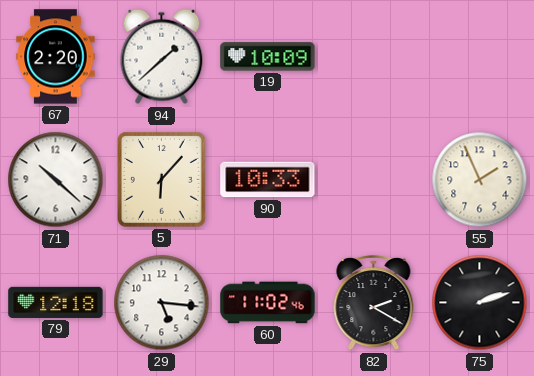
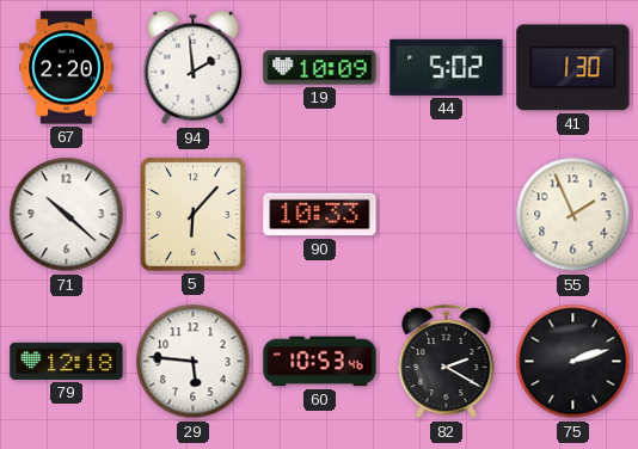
94: 1:38 -> 1:59
44: none -> 5:02
41: none -> 1:30
29: 5:16 -> 5:46
60: 11:02 -> 10:53
